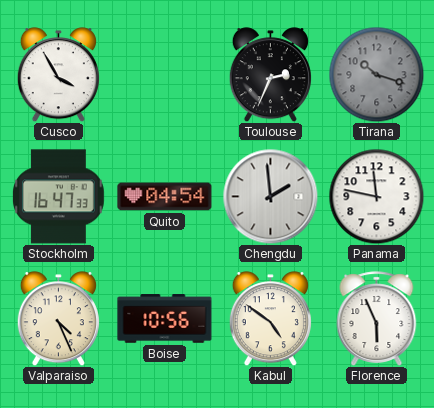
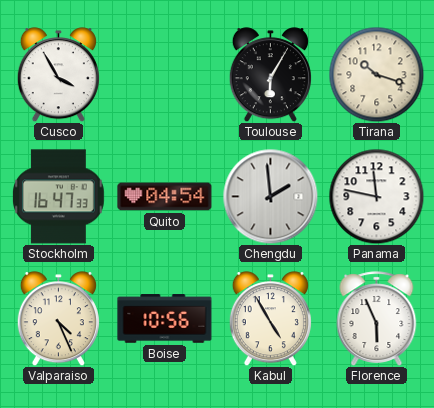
Toulouse: 2:34 -> 6:05
Tirana dial: grey -> cream
Kabul: 4:51 -> 4:55
